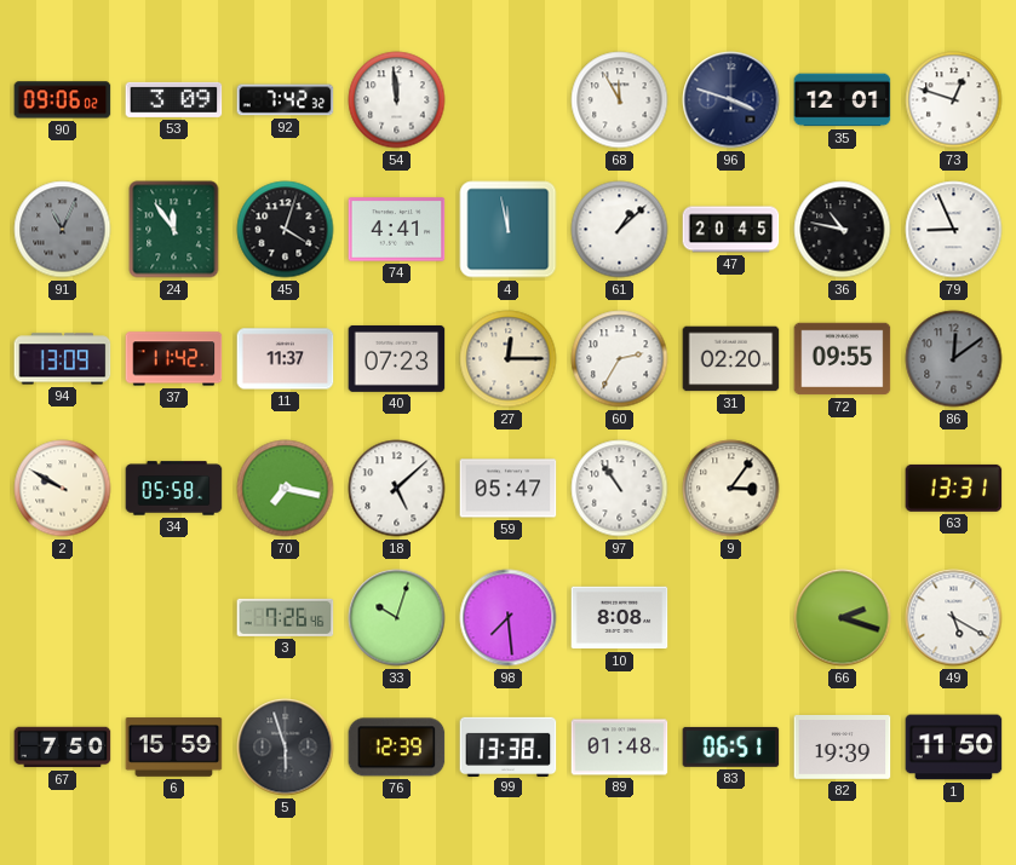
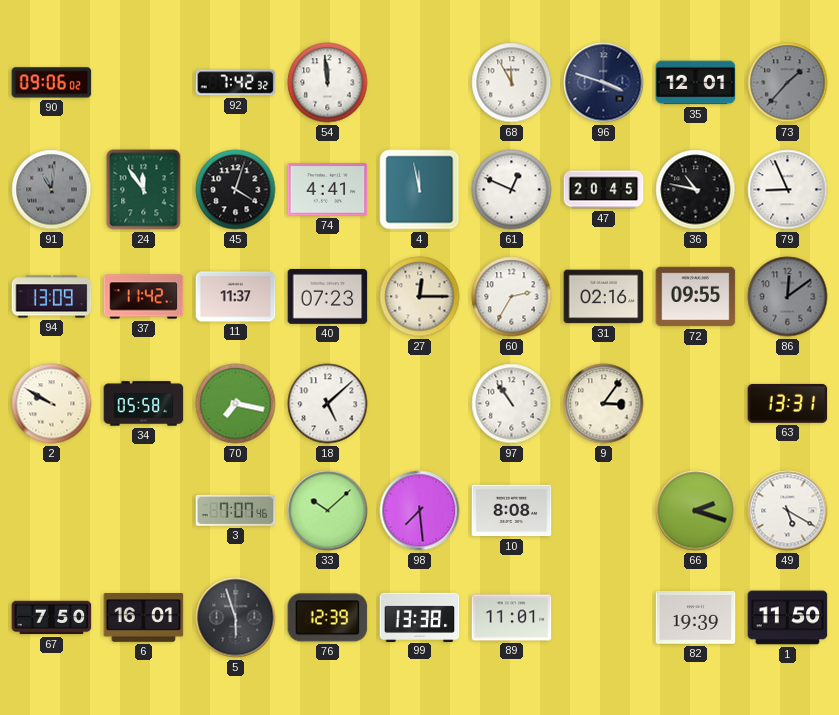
53: 3:09 -> none
73: 12:48 -> 1:37
73 dial: white -> grey
91: 11:04 -> 11:01
61: 1:08 -> 12:49
31: 02:20 -> 02:16
59: 05:47 -> none
3: 7:26 -> 7:07
33: 10:03 -> 10:08
6: 15:59 -> 16:01
89: 01:48 -> 11:01
83: 06:51 -> none
